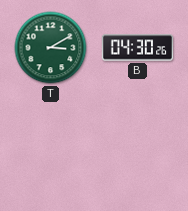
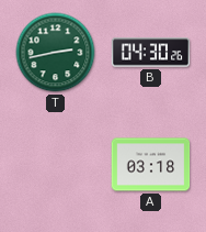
T: 3:10 -> 2:43
A: none -> 03:18
